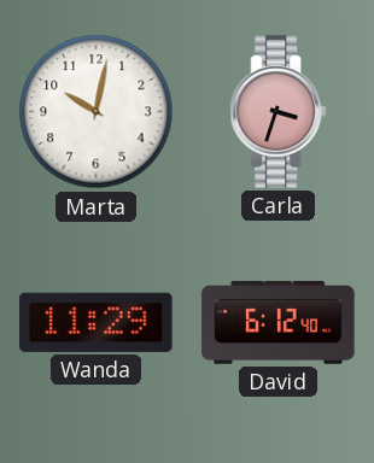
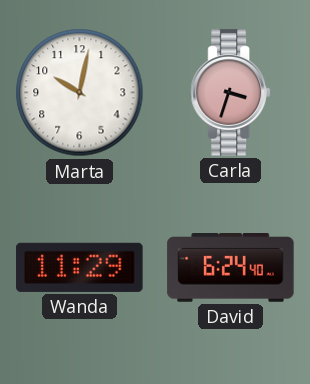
David: 6:12 -> 6:24
